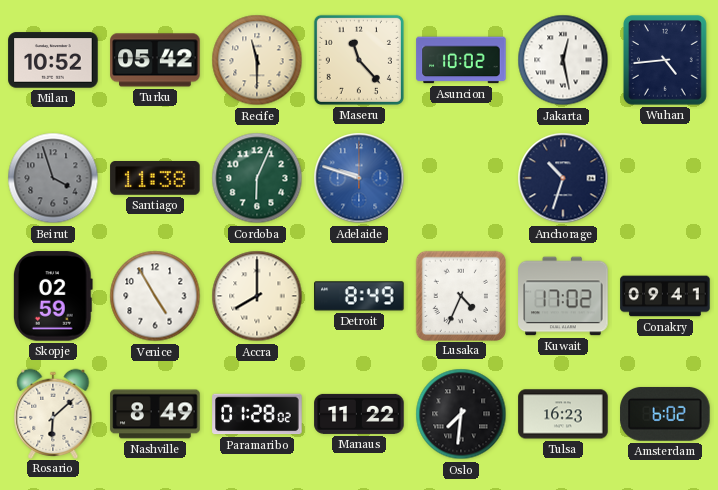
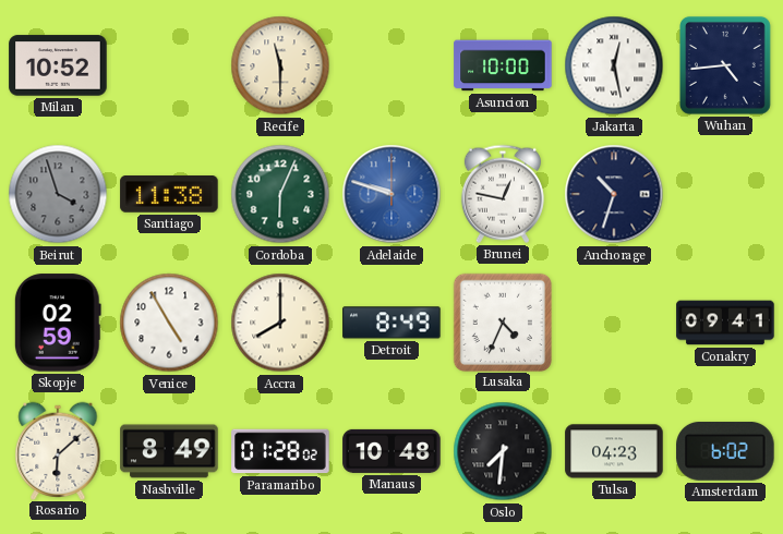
Turku: 05:42 -> none
Maseru: 11:23 -> none
Asuncion: 10:02 -> 10:00
Brunei: none -> 12:47
Kuwait: 17:02 -> none
Manaus: 11:22 -> 10:48
Tulsa: 16:23 -> 04:23
